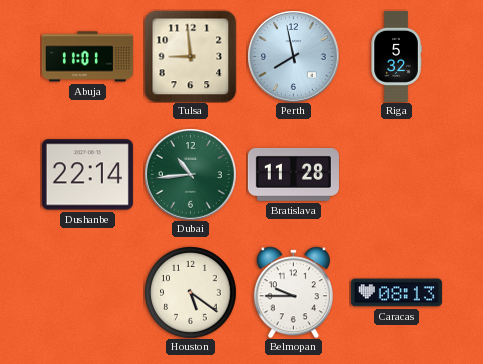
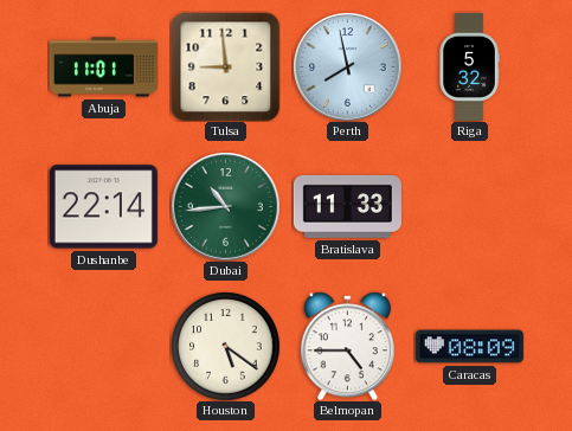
Bratislava: 11:28 -> 11:33
Belmopan: 9:45 -> 4:45
Caracas: 08:13 -> 08:09
